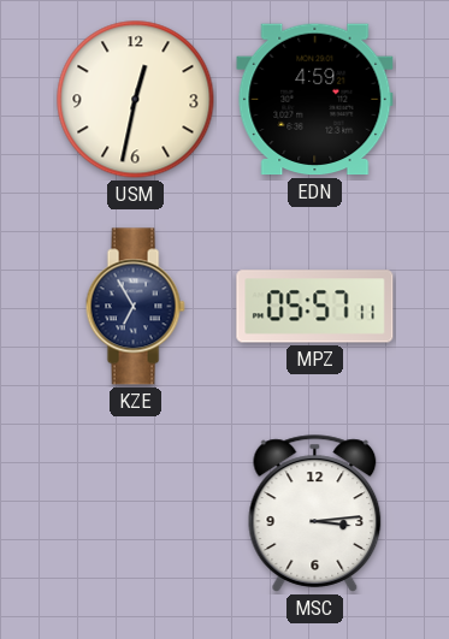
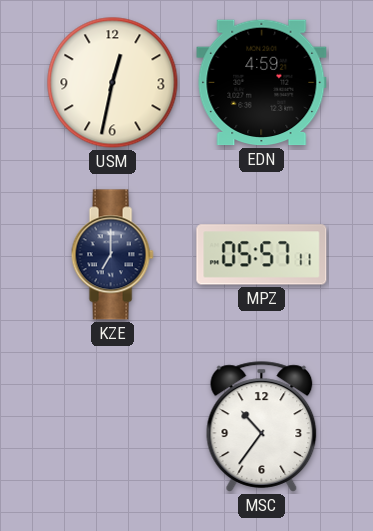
KZE: 6:55 -> 7:00
MSC: 3:14 -> 10:36
